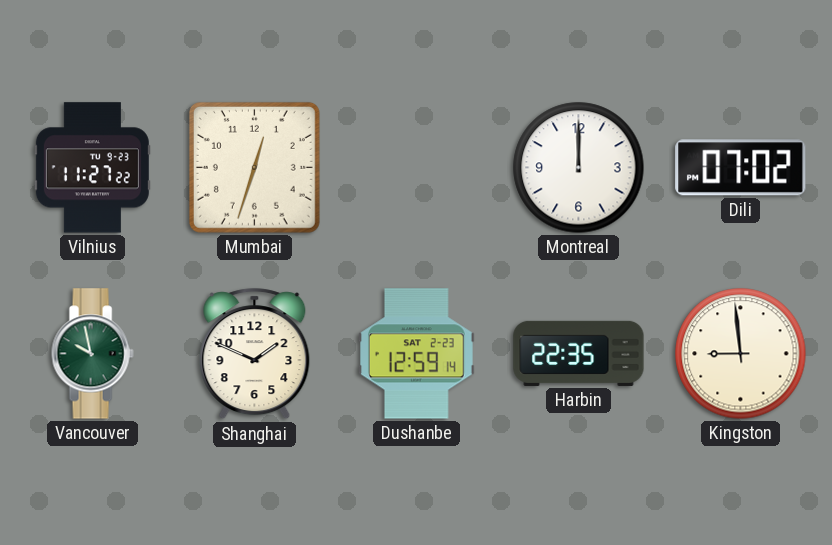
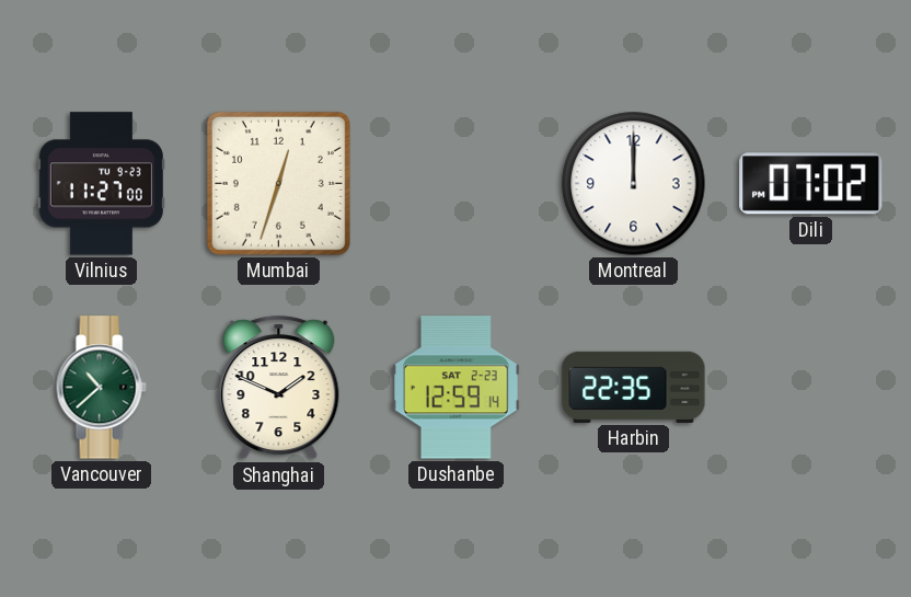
Vilnius: 11:27:22 -> 11:27:00
Vancouver: 9:58 -> 10:38
Kingston: 8:59 -> none
